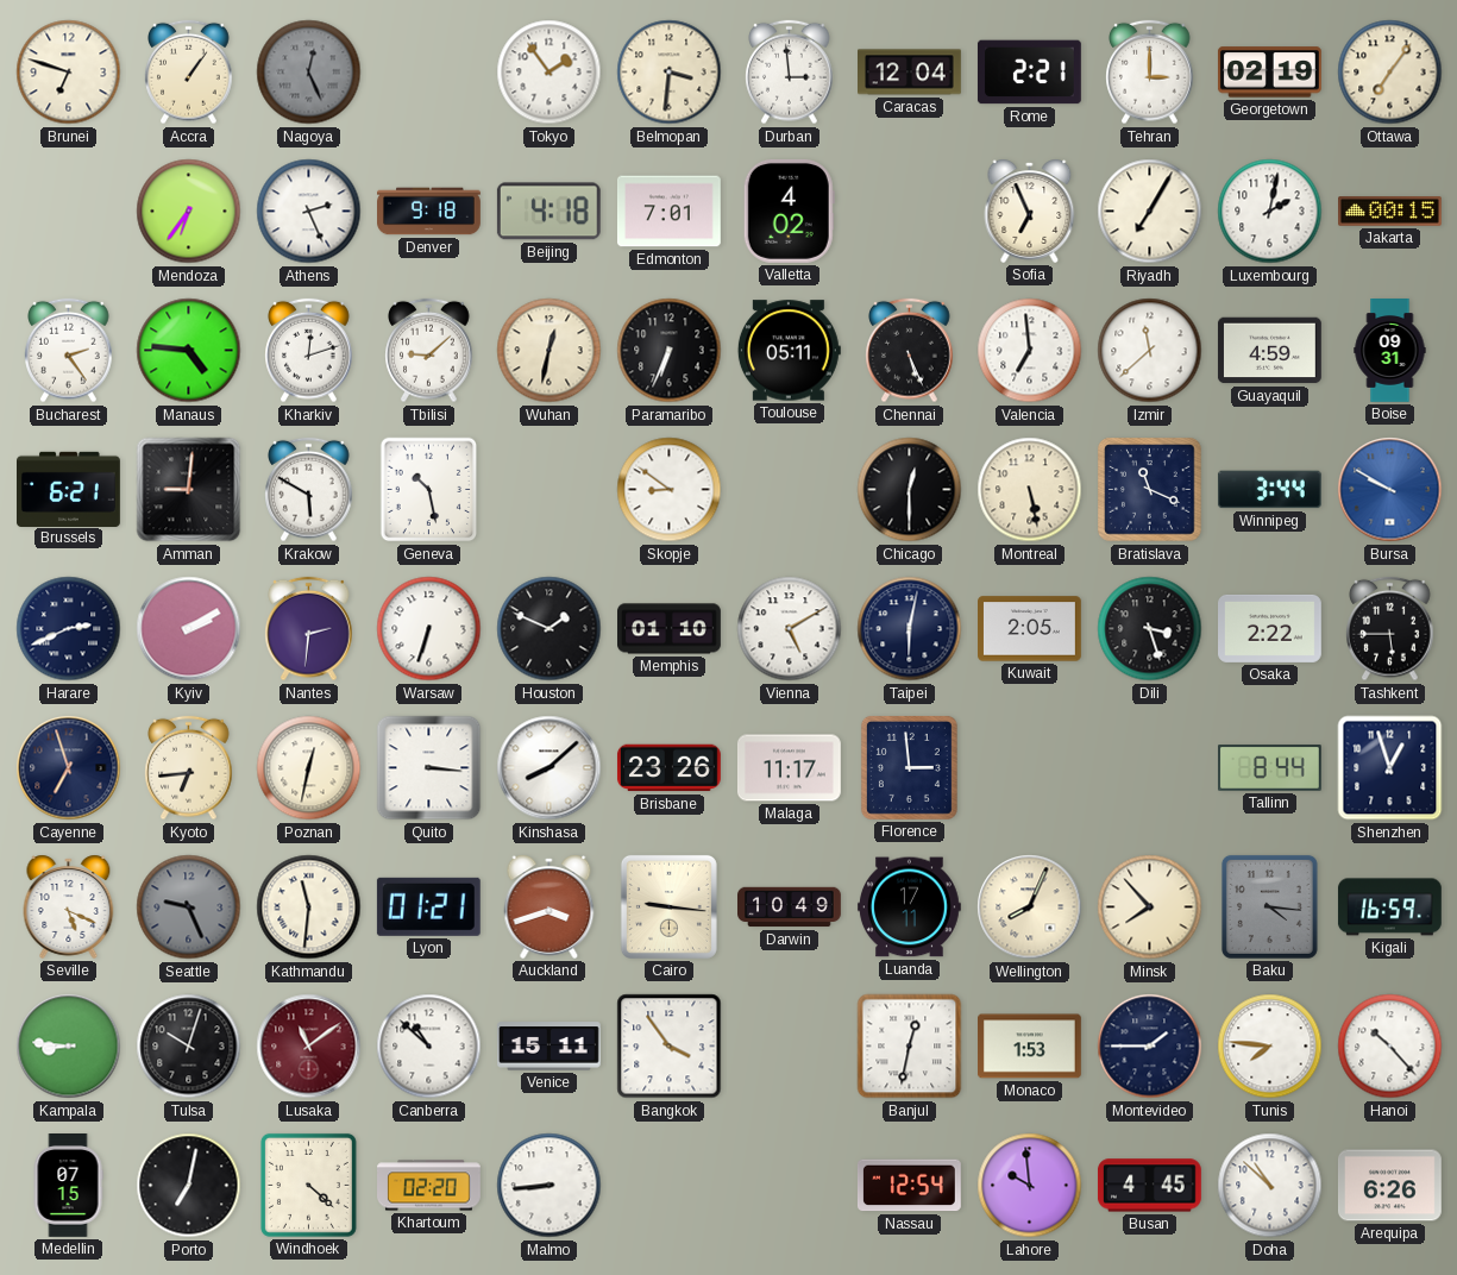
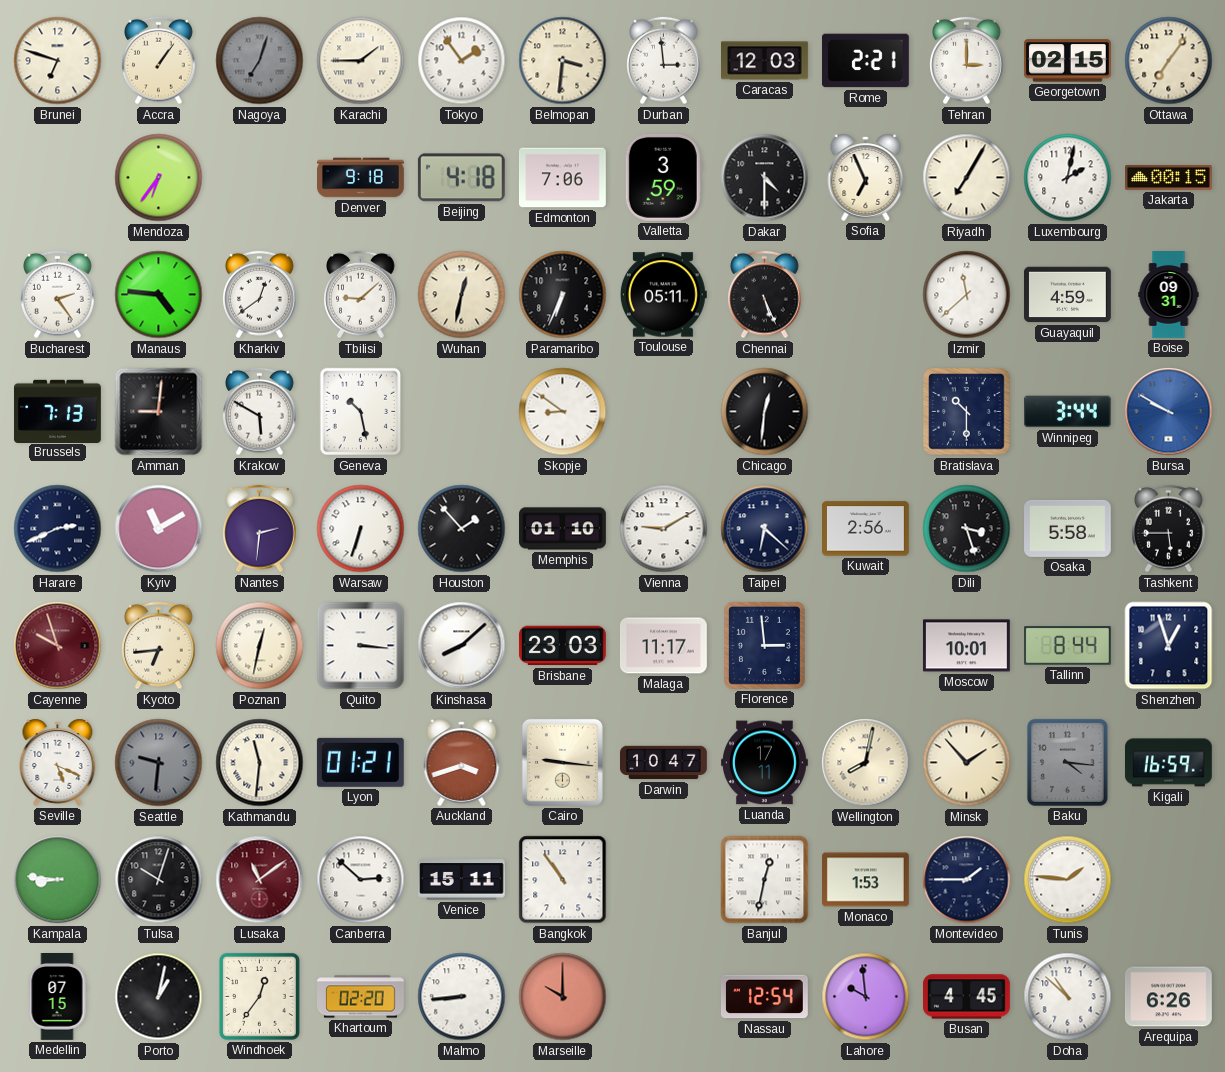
Nagoya: 12:26 -> 7:03
Karachi: none -> 1:45
Caracas: 12:04 -> 12:03
Georgetown: 02:19 -> 02:15
Athens: 2:26 -> none
Edmonton: 7:01 -> 7:06
Valletta: 4:02 -> 3:59
Dakar: none -> 4:30
Kharkiv: 12:12 -> 12:39
Valencia: 6:59 -> none
Brussels: 6:21 -> 7:13
Chicago: 12:30 -> 12:31
Montreal: 5:28 -> none
Bratislava: 11:19 -> 10:30
Kyiv: 2:10 -> 11:10
Houston: 1:49 -> 1:53
Vienna: 5:10 -> 9:10
Taipei: 6:02 -> 6:22
Kuwait: 2:05 -> 2:56
Osaka: 2:22 -> 5:58
Cayenne: 6:57 -> 9:57
Cayenne dial: navy -> burgundy
Brisbane: 23:26 -> 23:03
Moscow: none -> 10:01
Seattle: 9:26 -> 9:31
Darwin: 10:49 -> 10:47
Wellington: 8:04 -> 8:02
Minsk: 7:53 -> 1:53
Canberra: 10:52 -> 2:52
Bangkok: 3:54 -> 10:54
Tunis: 7:46 -> 1:46
Hanoi: 10:23 -> none
Porto: 7:02 -> 1:02
Windhoek: 4:22 -> 12:36
Marseille: none -> 10:00
